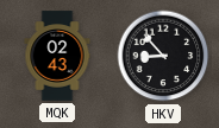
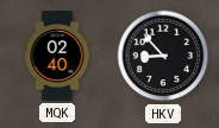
MQK: 02:43 -> 02:40
